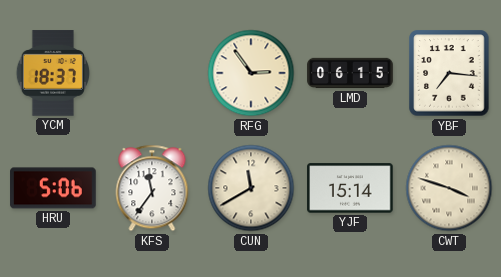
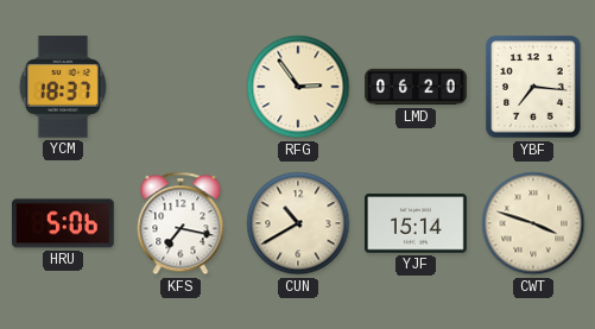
LMD: 06:15 -> 06:20
KFS: 11:36 -> 7:17
CUN: 11:40 -> 10:40
